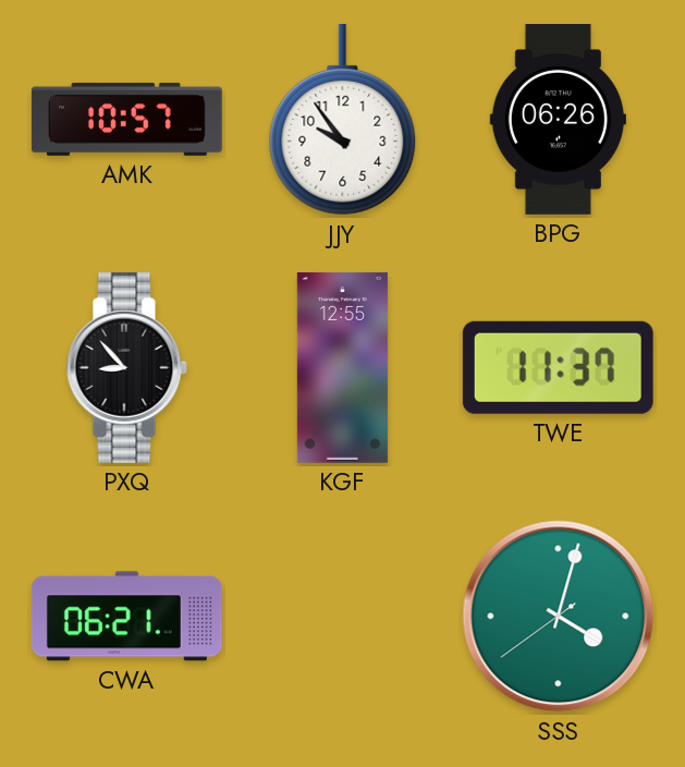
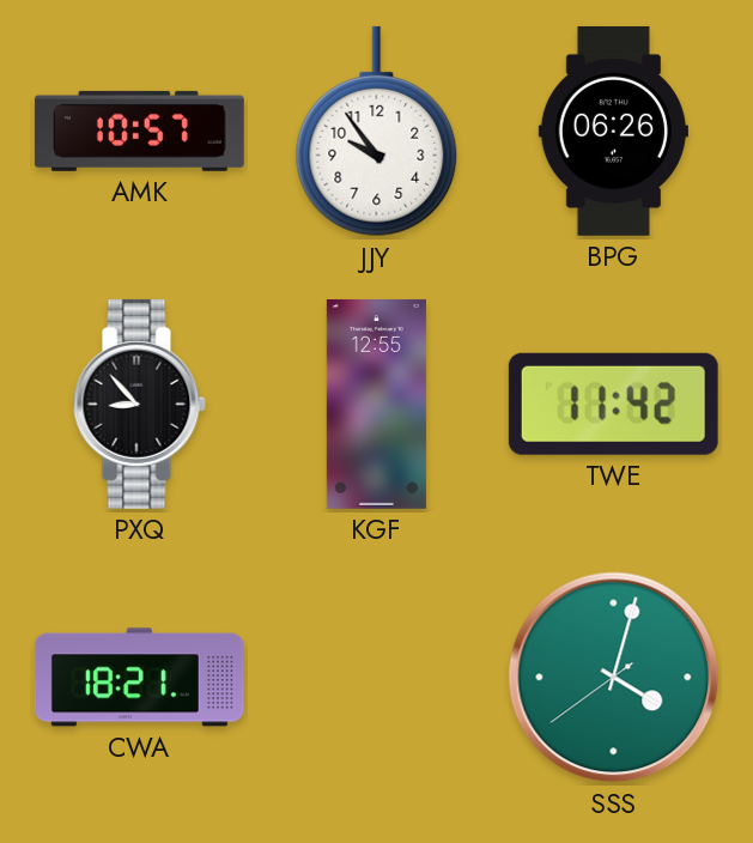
TWE: 11:37 -> 11:42
CWA: 06:21 -> 18:21
